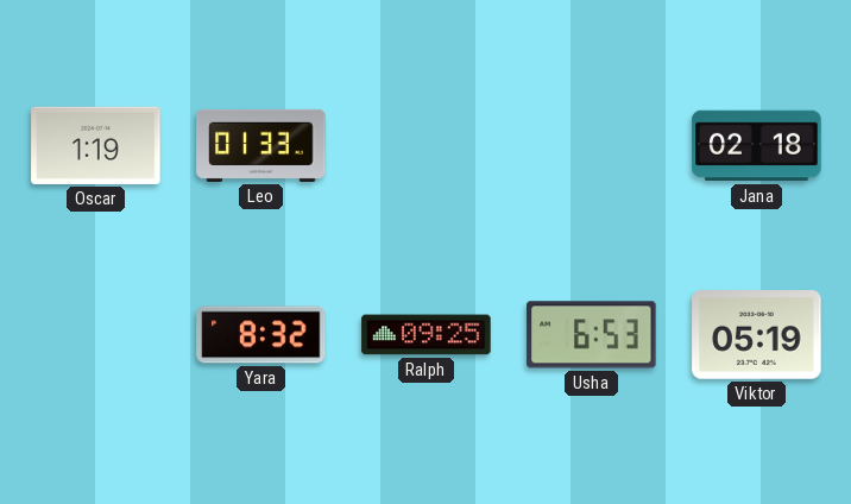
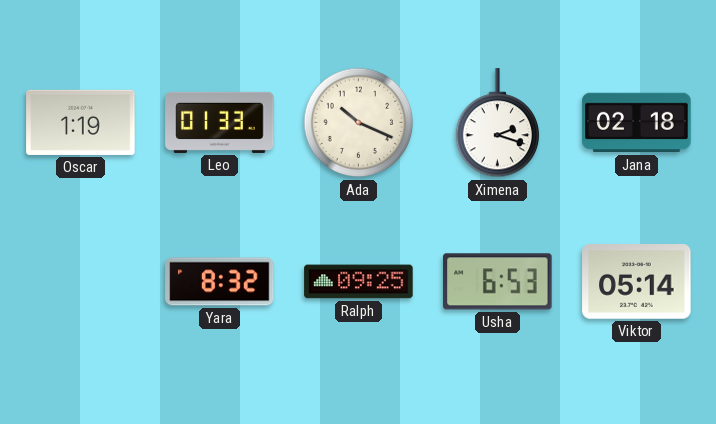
Ada: none -> 10:19
Ximena: none -> 2:18
Viktor: 05:19 -> 05:14
